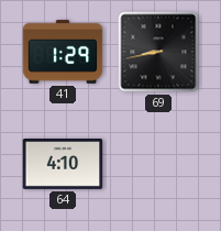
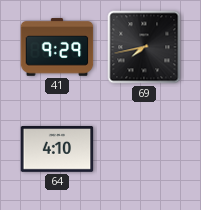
41: 1:29 -> 9:29
69: 8:43 -> 7:43
